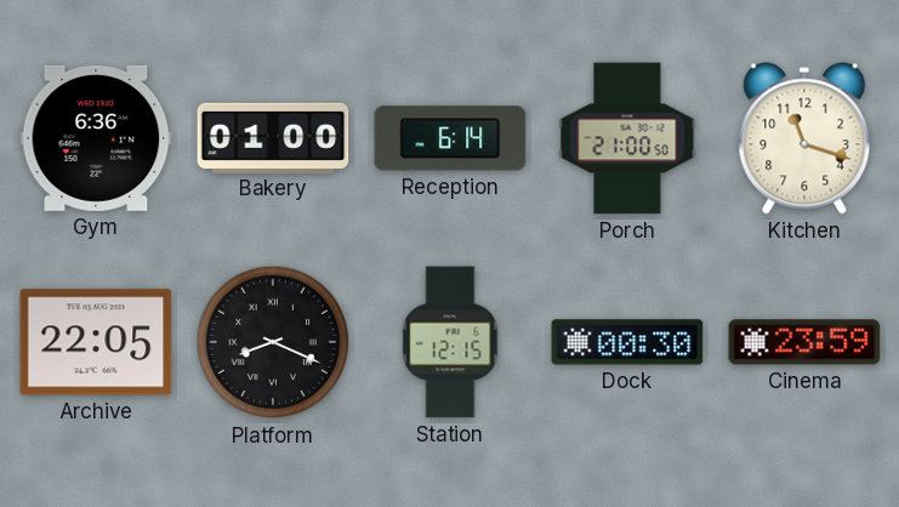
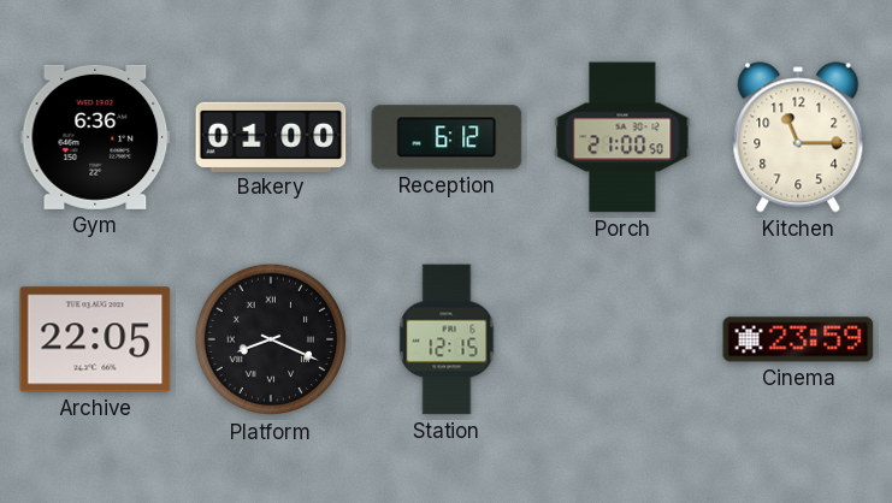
Reception: 6:14 -> 6:12
Kitchen: 11:18 -> 11:15
Dock: 00:30 -> none
